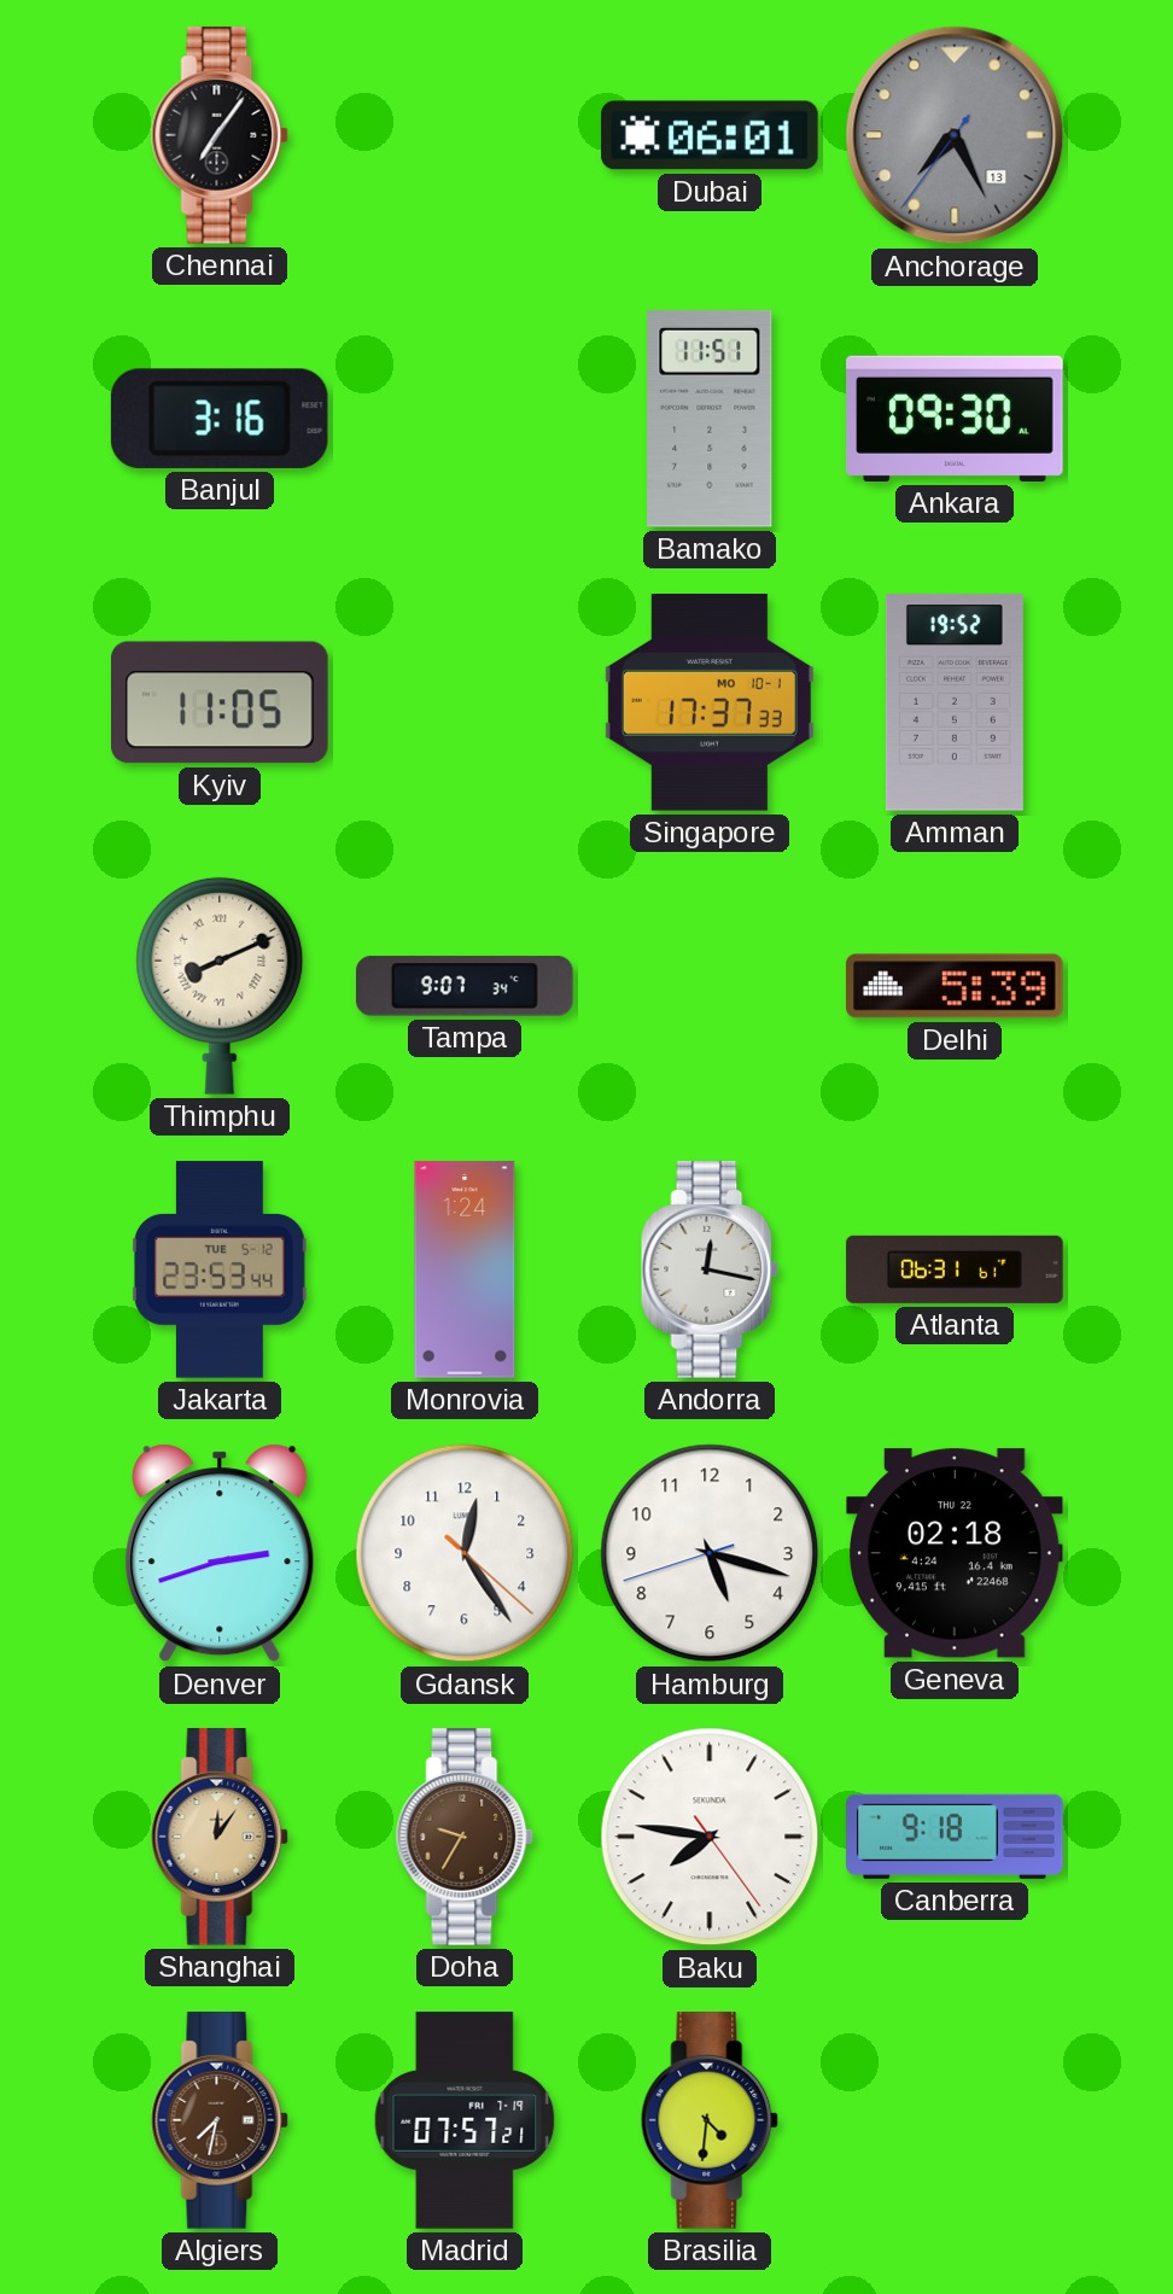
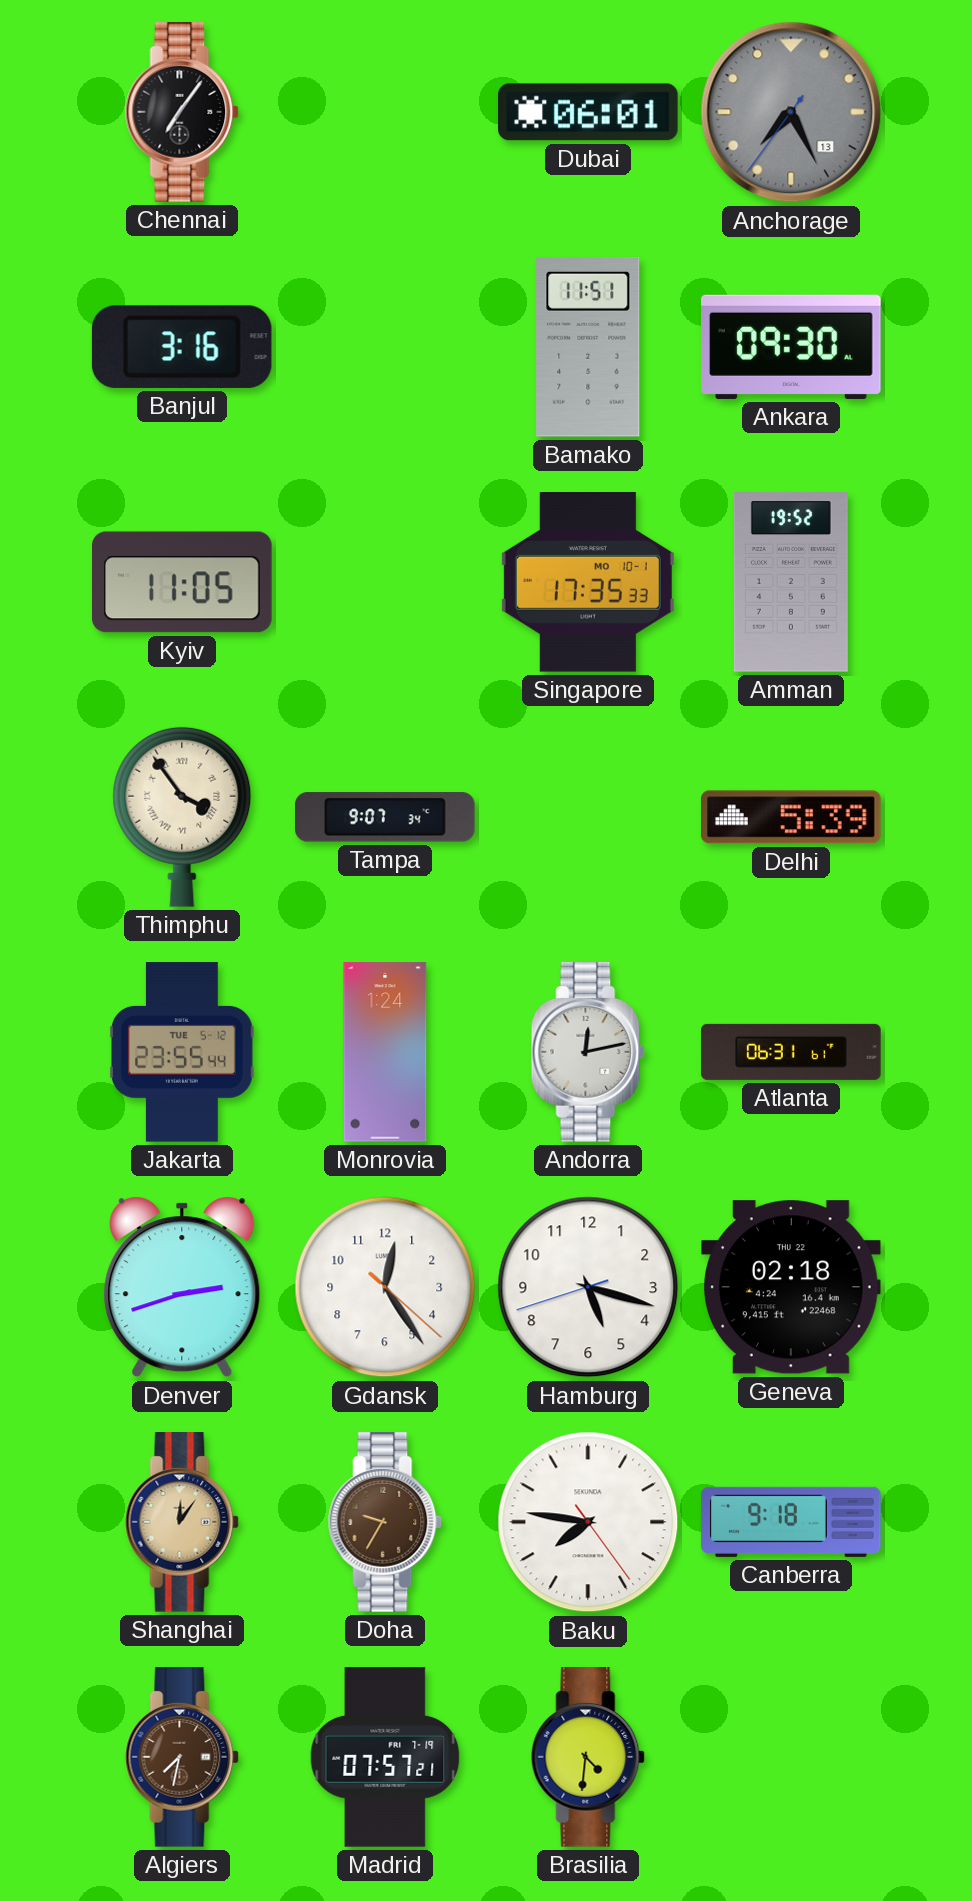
Singapore: 17:37 -> 17:35
Thimphu: 8:11 -> 3:54
Jakarta: 23:53 -> 23:55
Andorra: 12:17 -> 12:13
